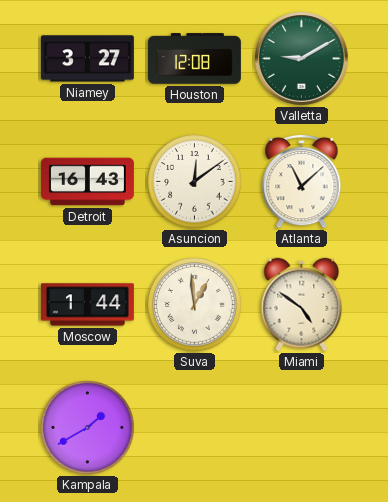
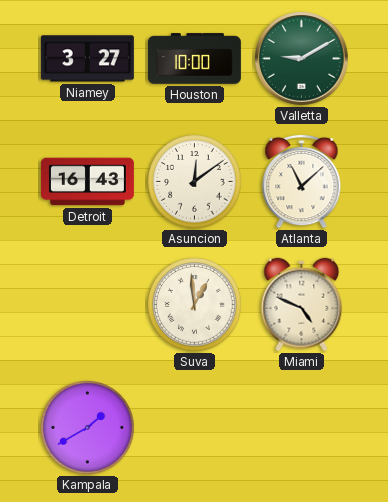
Houston: 12:08 -> 10:00
Moscow: 1:44 -> none
Miami: 4:51 -> 4:49
